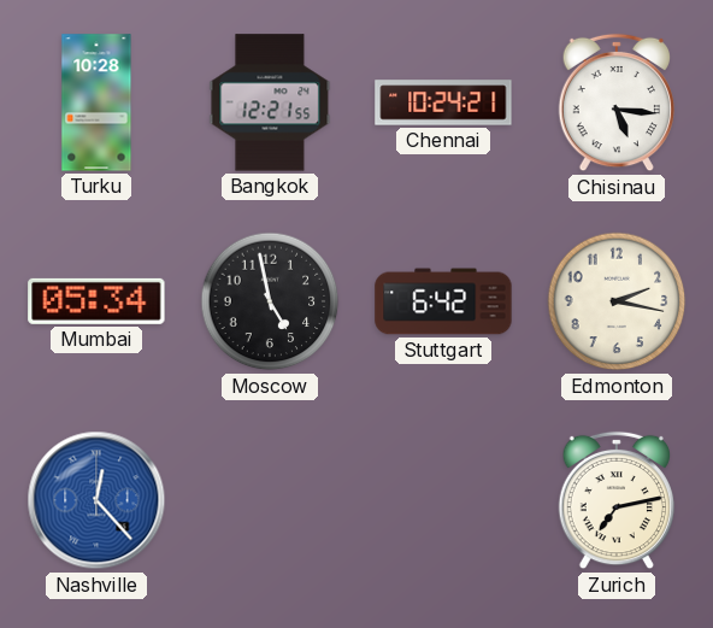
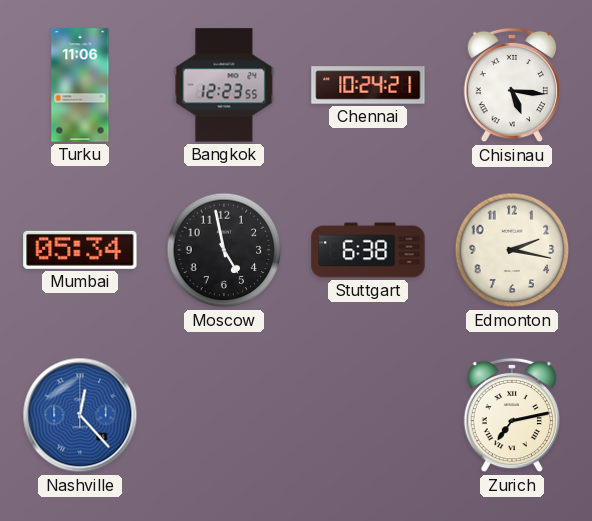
Turku: 10:28 -> 11:06
Bangkok: 12:21 -> 12:23
Stuttgart: 6:42 -> 6:38
